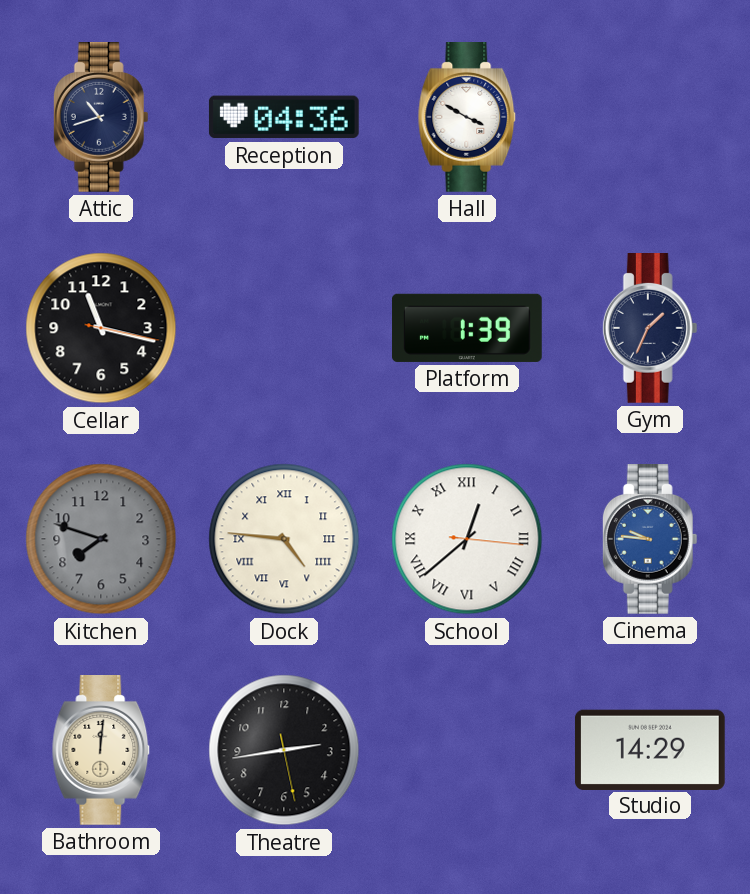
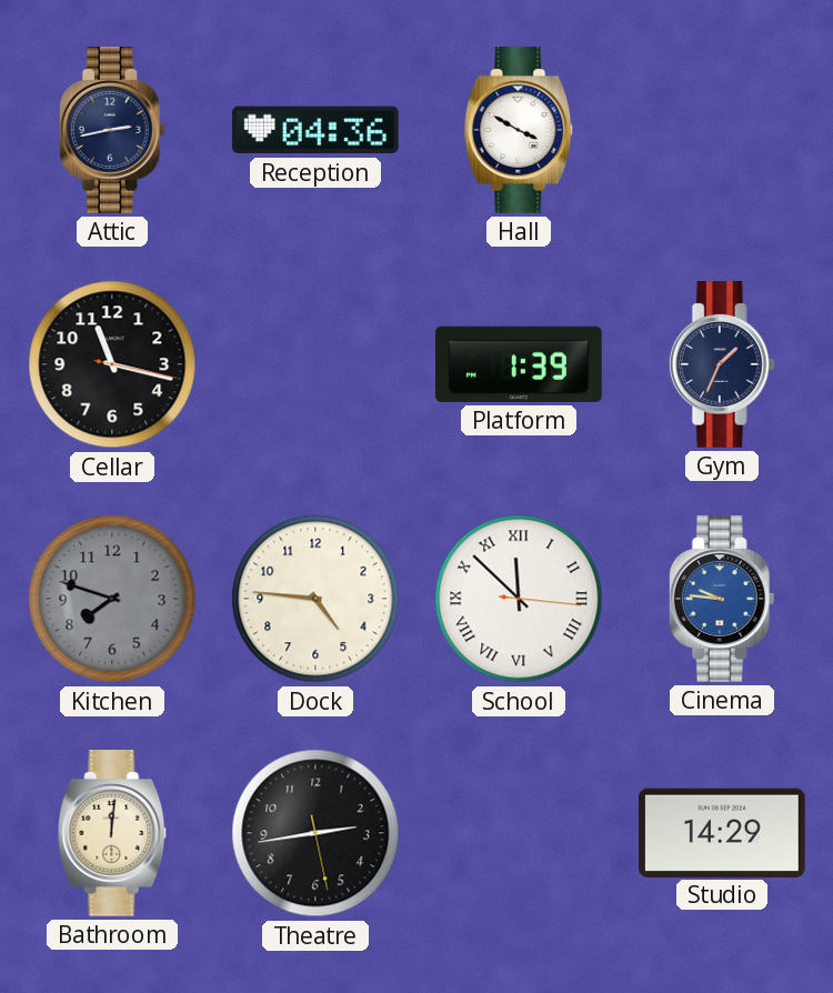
Attic: 10:42 -> 2:43
Dock numerals: Roman -> Arabic
School: 12:38 -> 11:52
